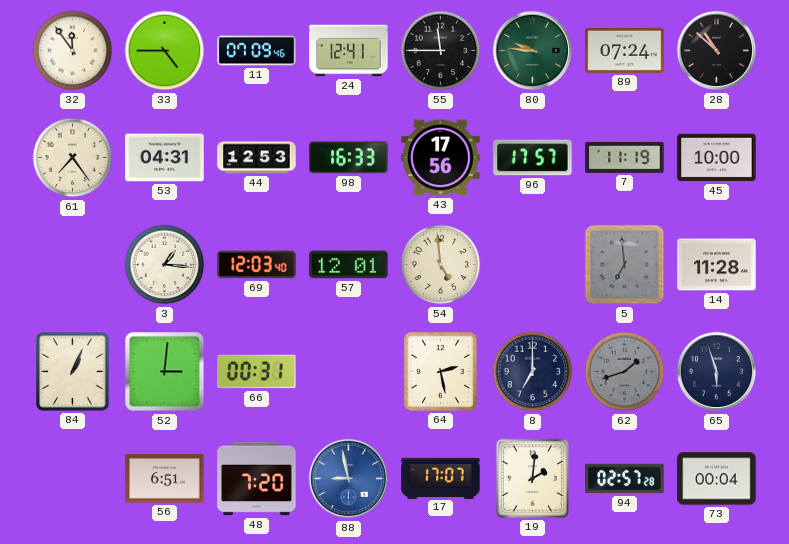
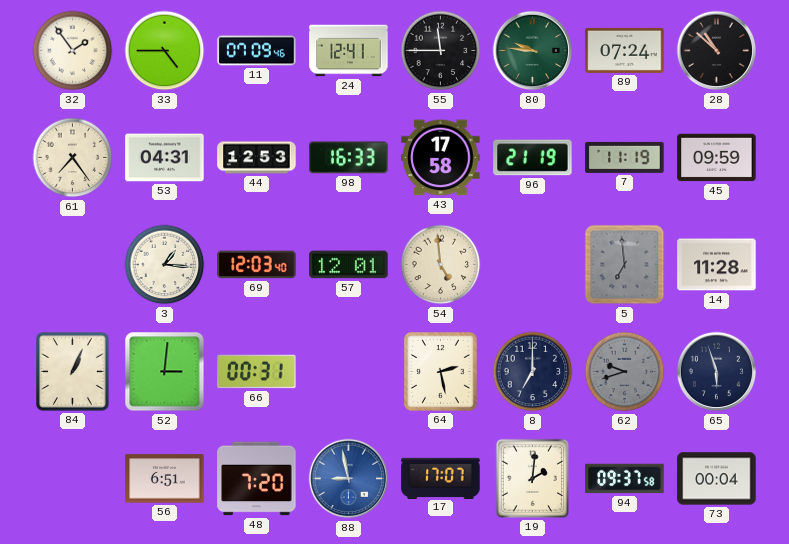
32: 11:54 -> 1:54
43: 17:56 -> 17:58
96: 17:57 -> 21:19
45: 10:00 -> 09:59
62: 1:42 -> 9:42
94: 02:57 -> 09:37
